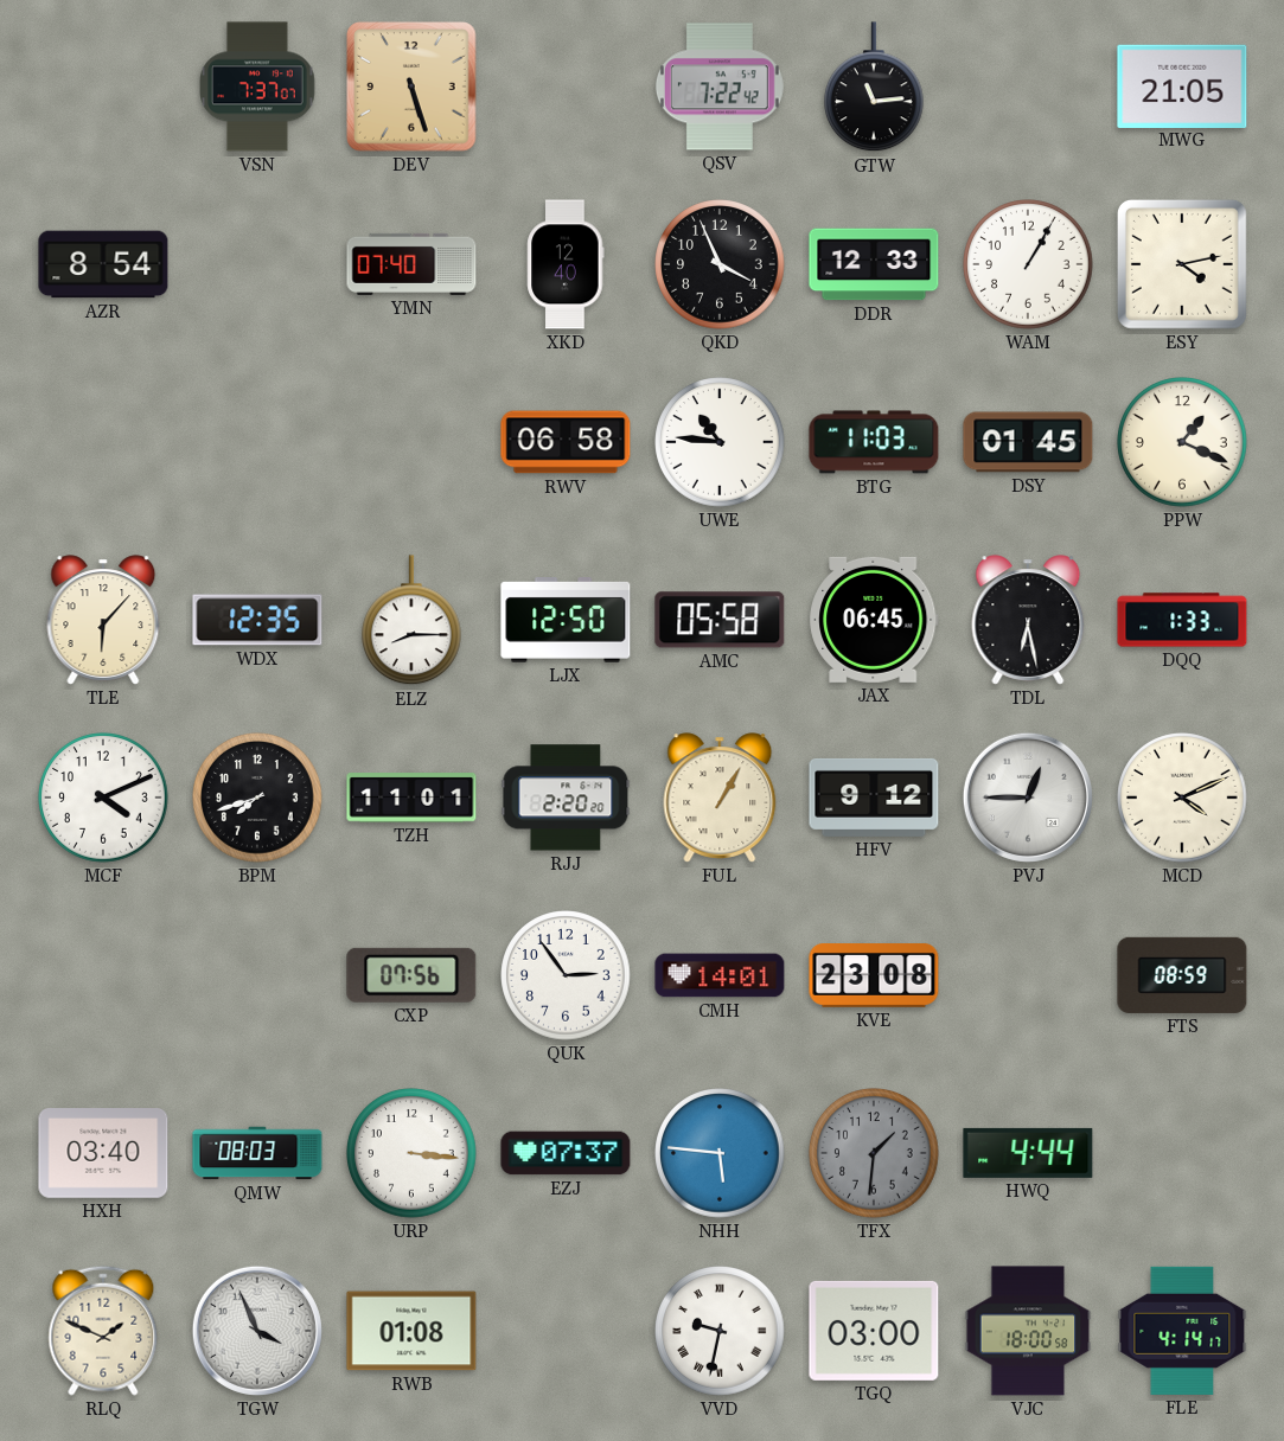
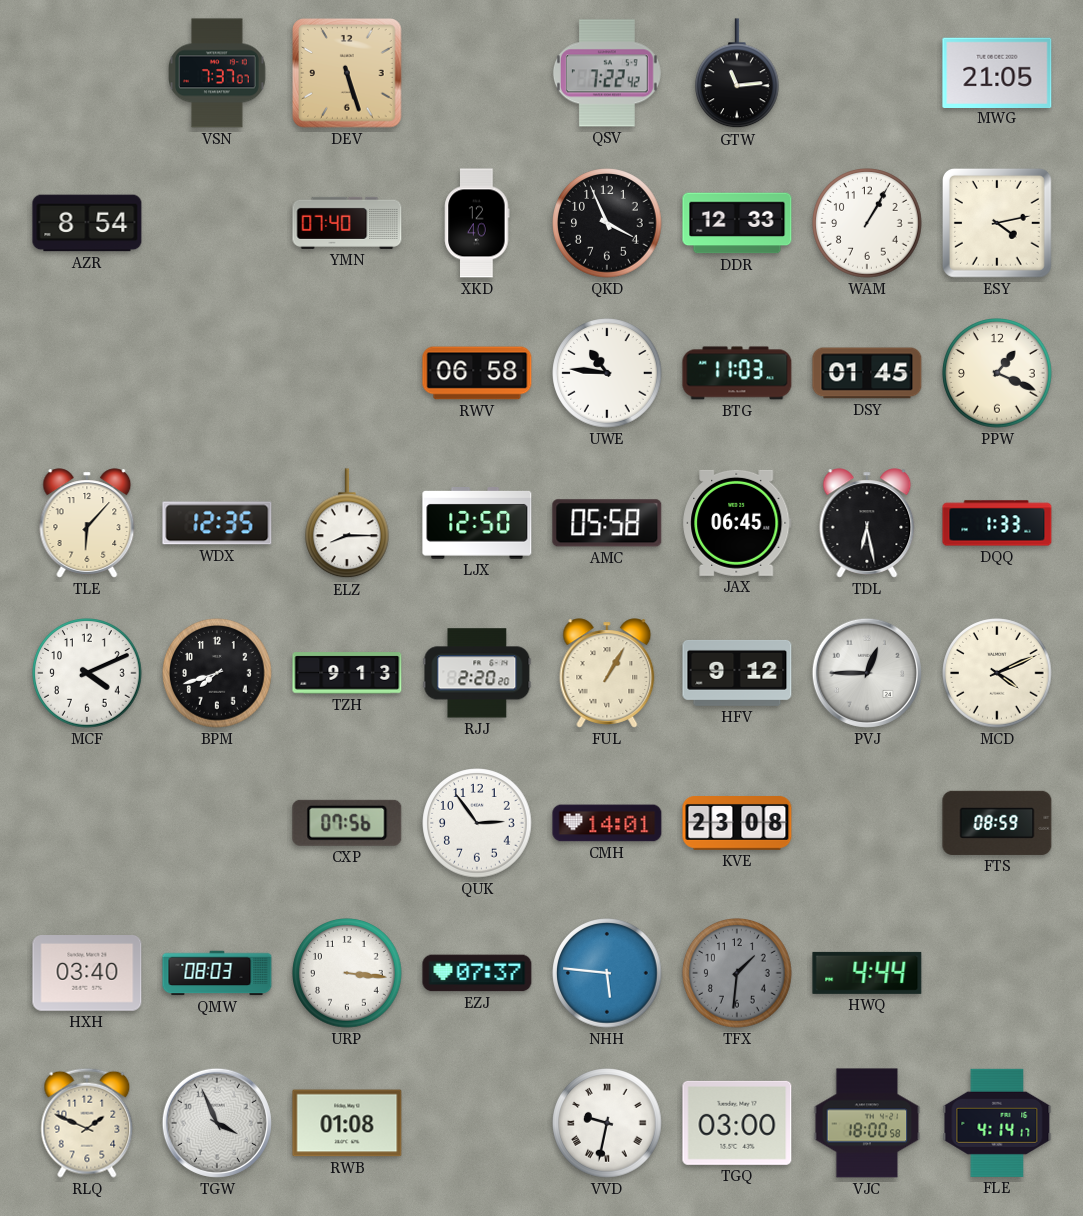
TZH: 11:01 -> 9:13
